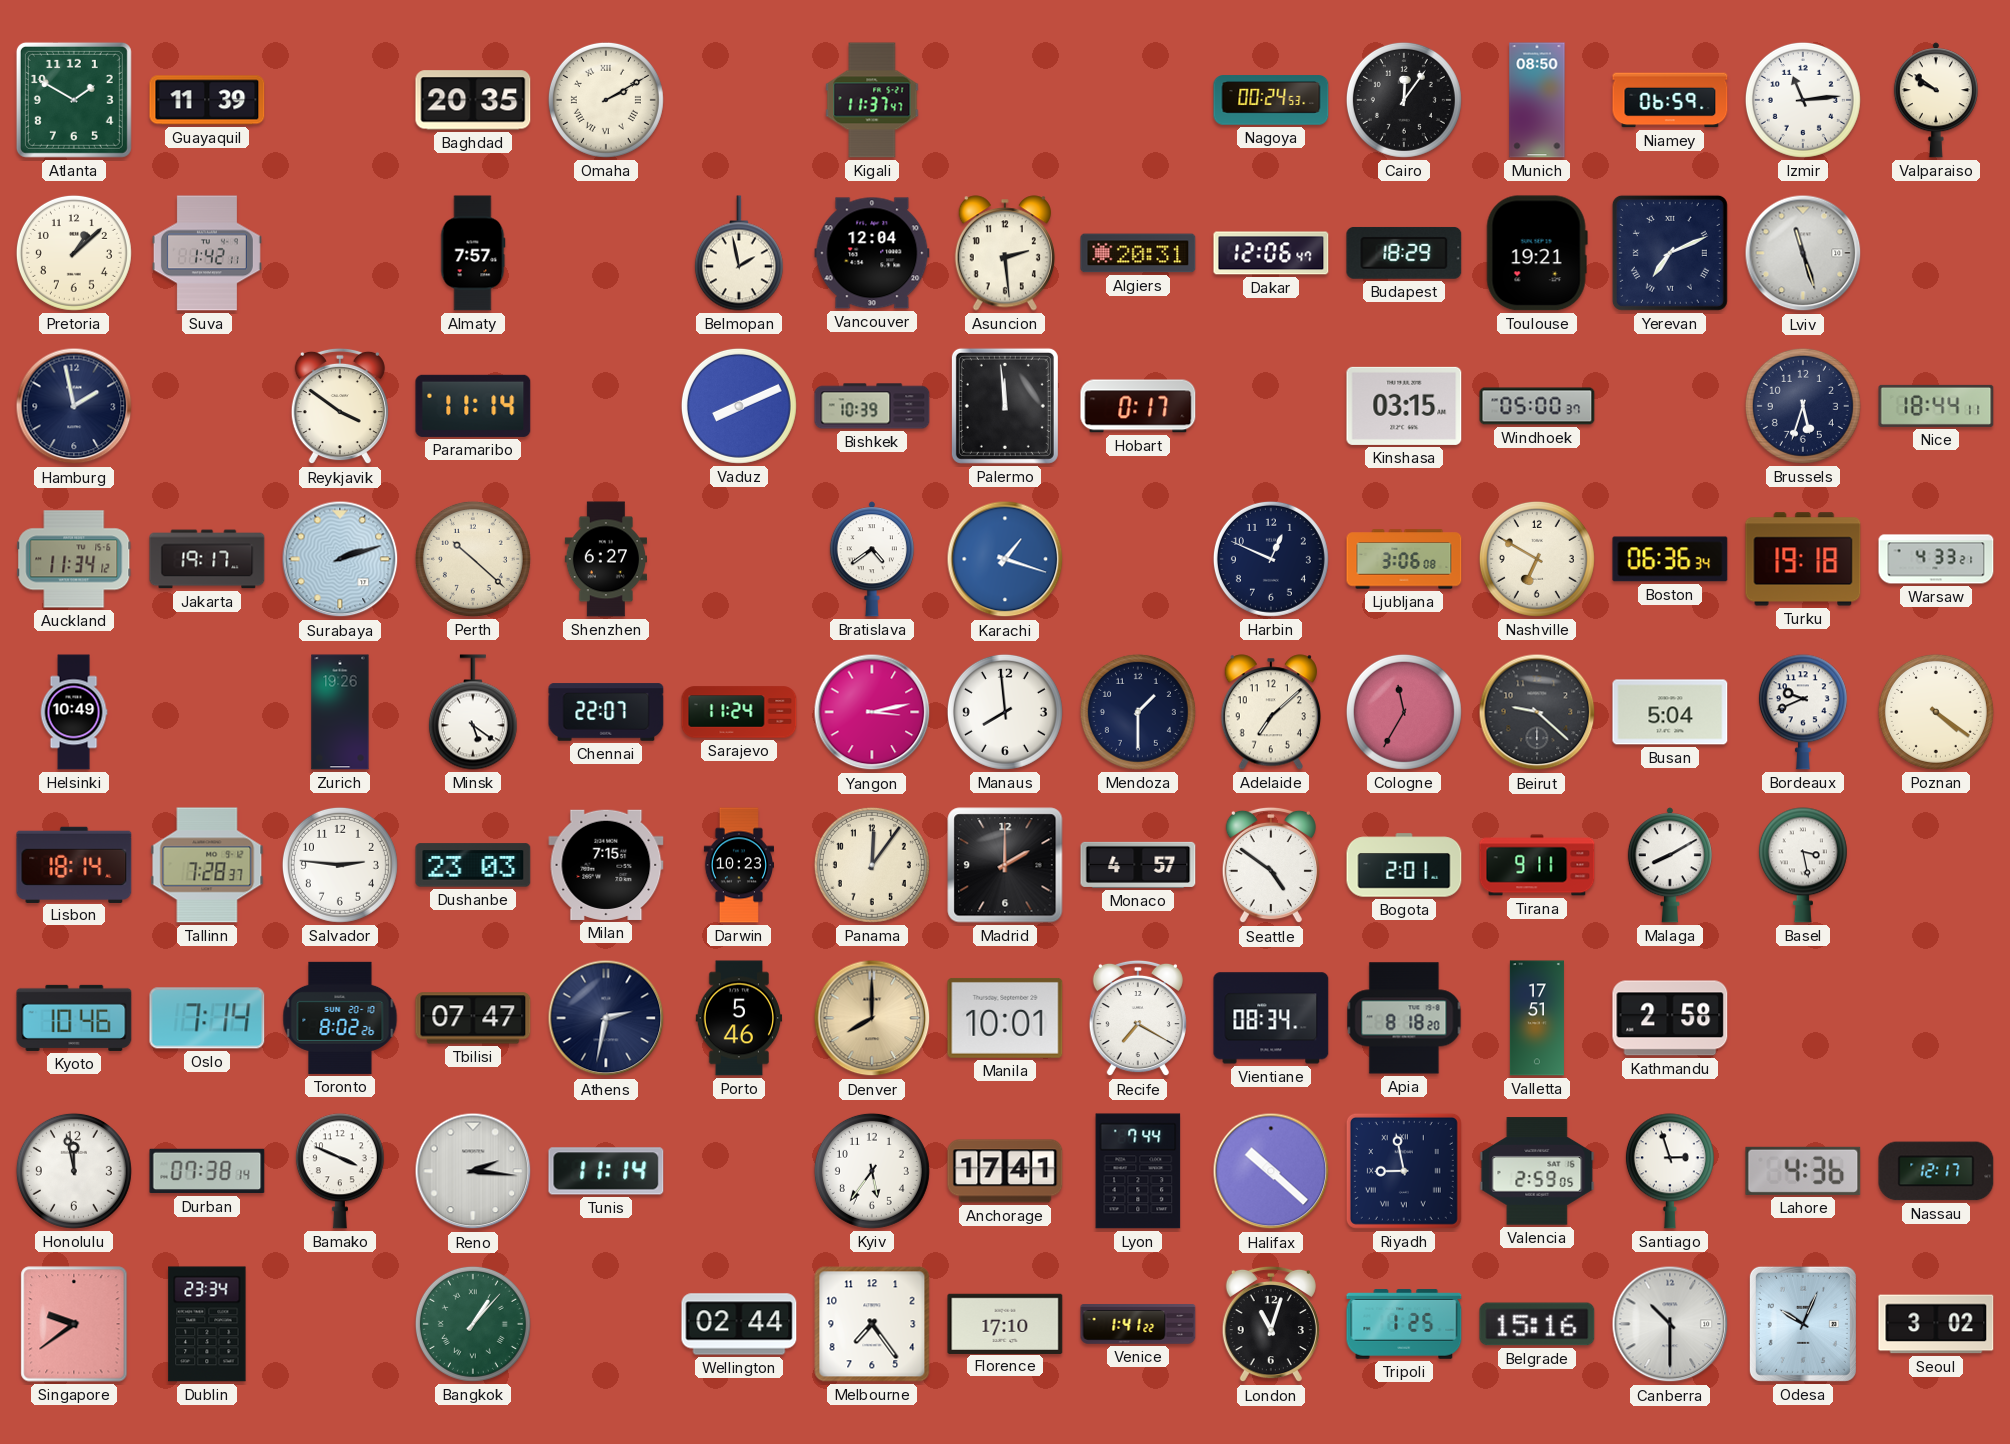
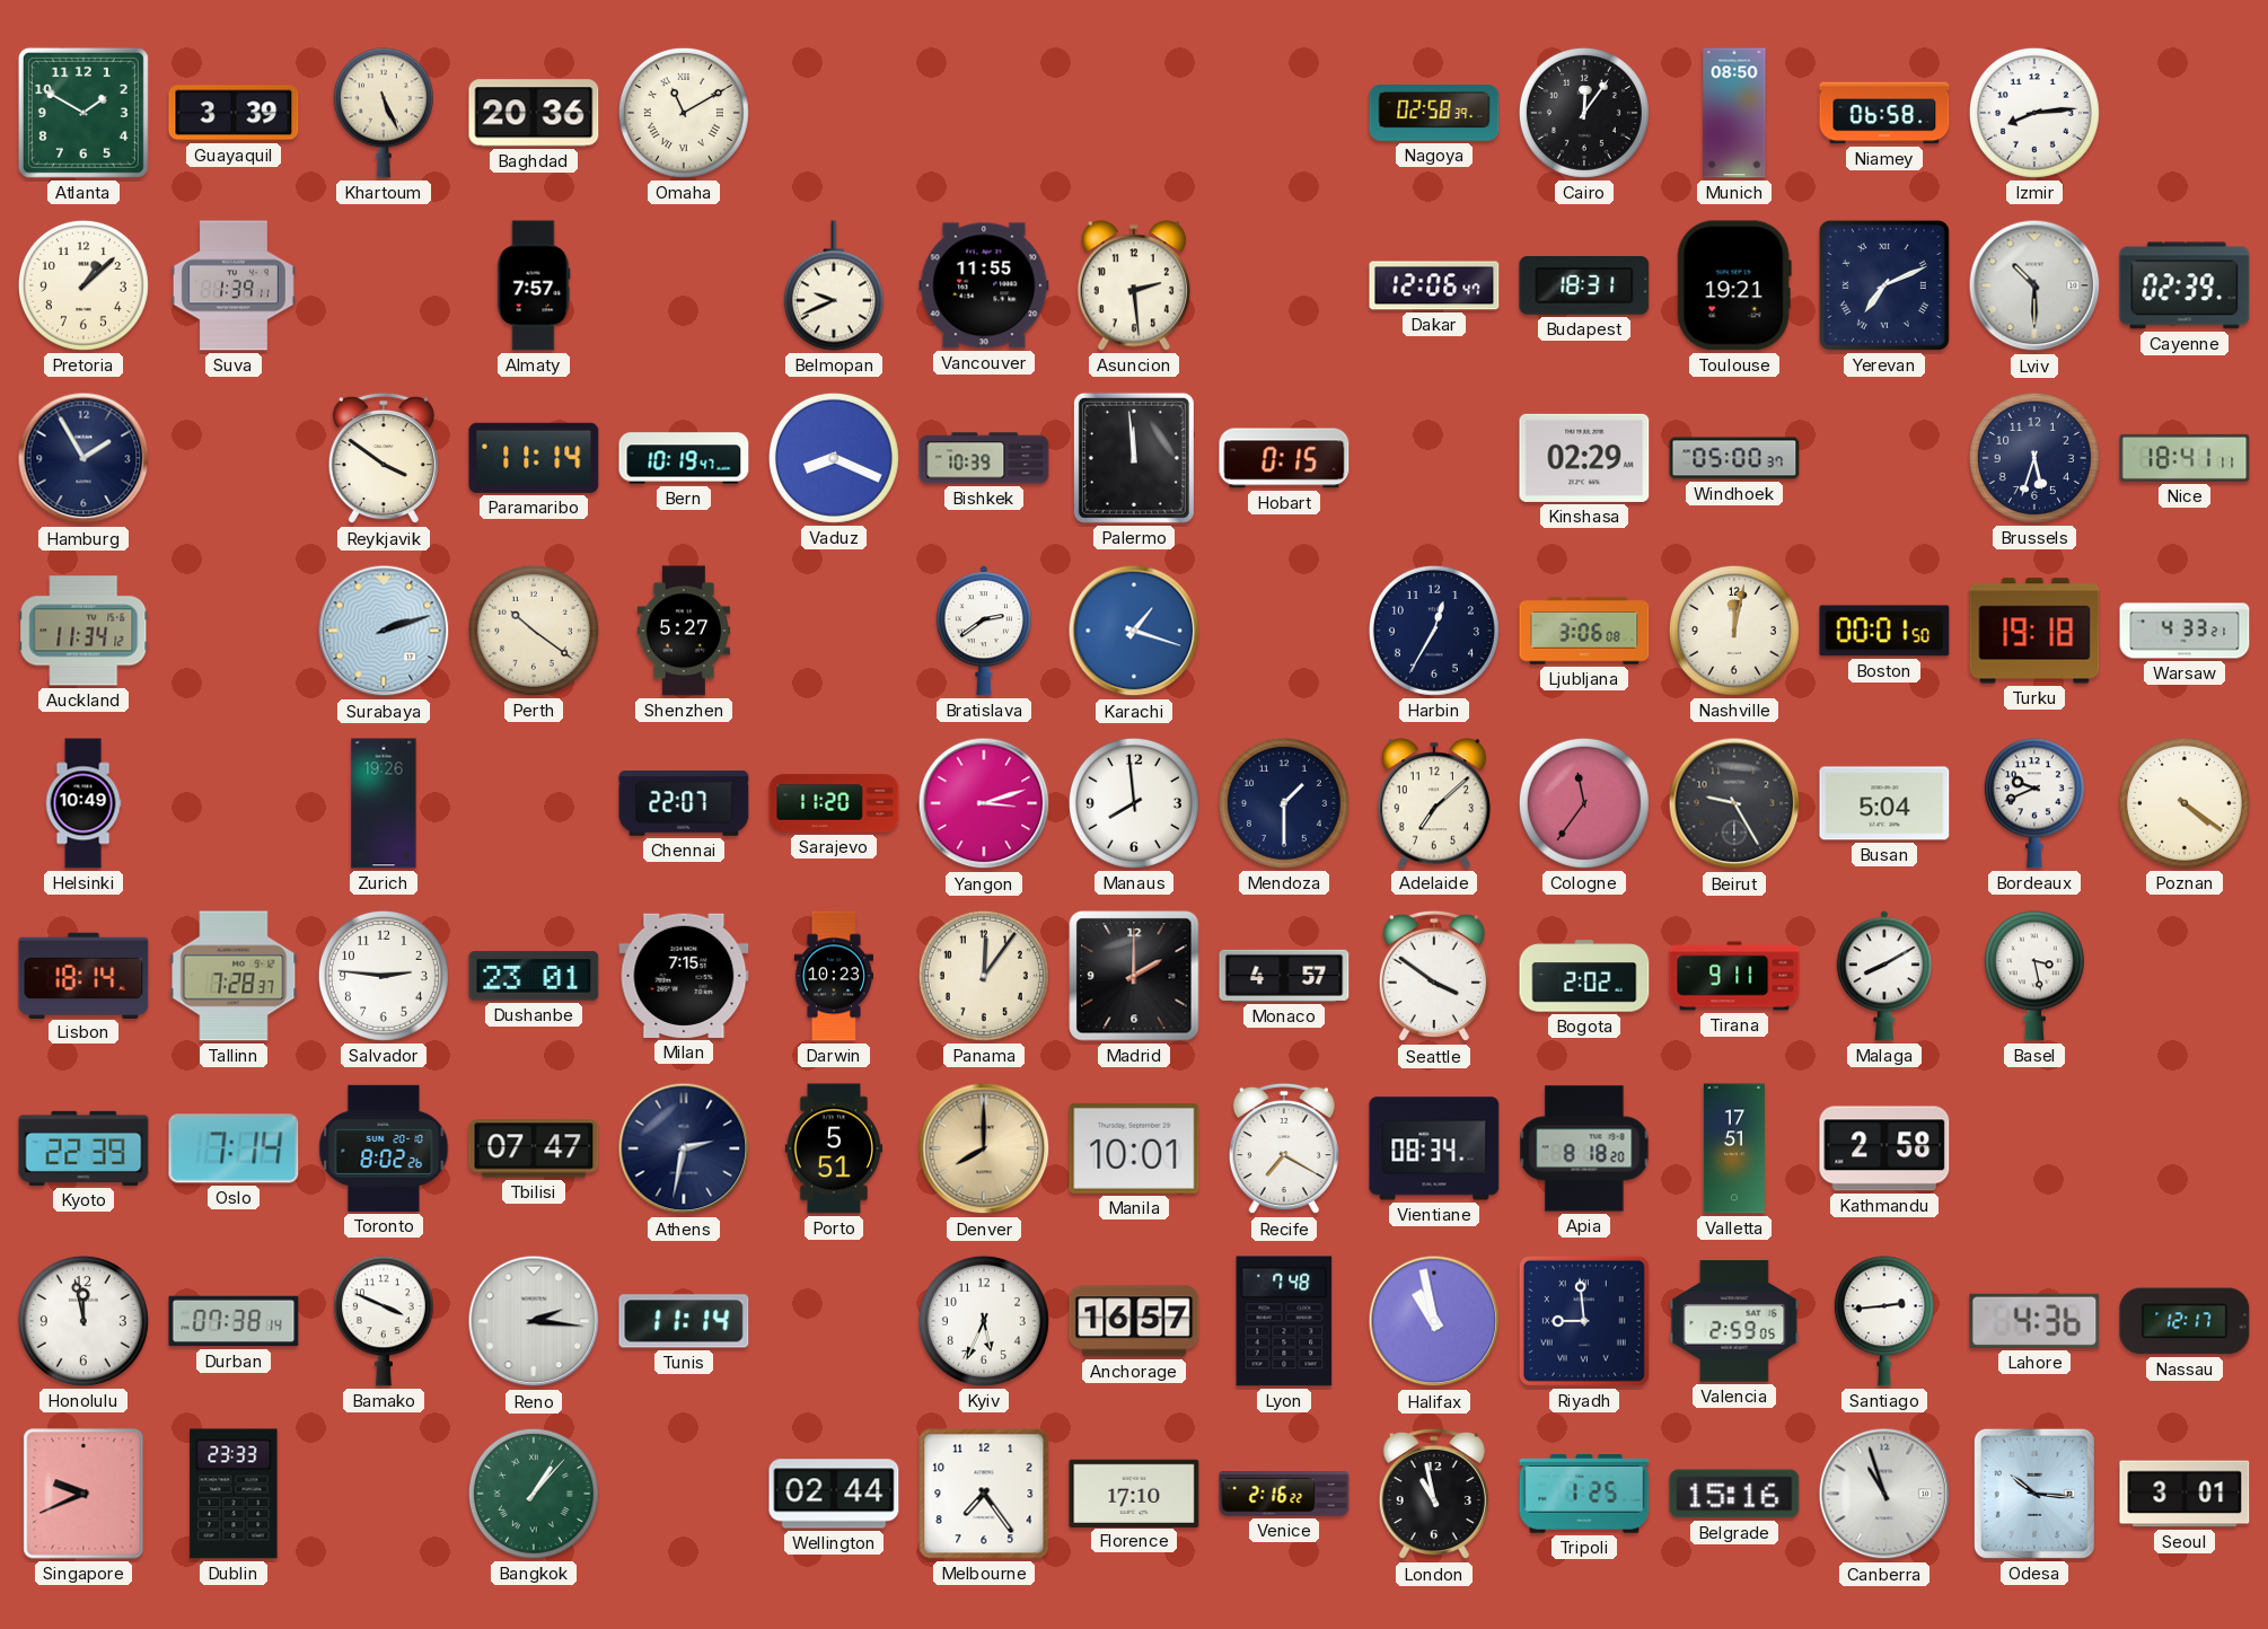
Guayaquil: 11:39 -> 3:39
Khartoum: none -> 5:26
Baghdad: 20:35 -> 20:36
Omaha: 2:10 -> 11:10
Kigali: 11:37 -> none
Nagoya: 00:24 -> 02:58
Niamey: 06:59 -> 06:58
Izmir: 11:14 -> 8:14
Valparaiso: 9:51 -> none
Suva: 1:42 -> 1:39
Belmopan: 1:58 -> 9:41
Vancouver: 12:04 -> 11:55
Algiers: 20:31 -> none
Budapest: 18:29 -> 18:31
Lviv: 11:27 -> 10:30
Cayenne: none -> 02:39
Hamburg: 1:58 -> 1:55
Bern: none -> 10:19
Vaduz: 8:11 -> 8:19
Hobart: 0:17 -> 0:15
Kinshasa: 03:15 -> 02:29
Nice: 18:44 -> 18:41
Jakarta: 19:17 -> none
Perth: 10:22 -> 10:21
Shenzhen: 6:27 -> 5:27
Bratislava: 4:39 -> 2:39
Harbin: 12:49 -> 12:35
Nashville: 6:50 -> 12:02
Boston: 06:36 -> 00:01
Minsk: 5:21 -> none
Sarajevo: 11:24 -> 11:20
Yangon: 3:13 -> 3:12
Cologne: 11:35 -> 11:36
Beirut: 9:22 -> 9:25
Dushanbe: 23:03 -> 23:01
Seattle: 4:51 -> 3:51
Bogota: 2:01 -> 2:02
Kyoto: 10:46 -> 22:39
Porto: 5:46 -> 5:51
Kyiv: 5:36 -> 5:34
Anchorage: 17:41 -> 16:57
Lyon: 7:44 -> 7:48
Halifax: 10:22 -> 10:58
Riyadh: 8:58 -> 8:59
Santiago: 2:57 -> 2:44
Singapore: 9:39 -> 9:41
Dublin: 23:34 -> 23:33
Venice: 1:41 -> 2:16
London: 11:03 -> 10:58
Canberra: 10:30 -> 10:57
Odesa: 10:04 -> 10:16
Seoul: 3:02 -> 3:01
